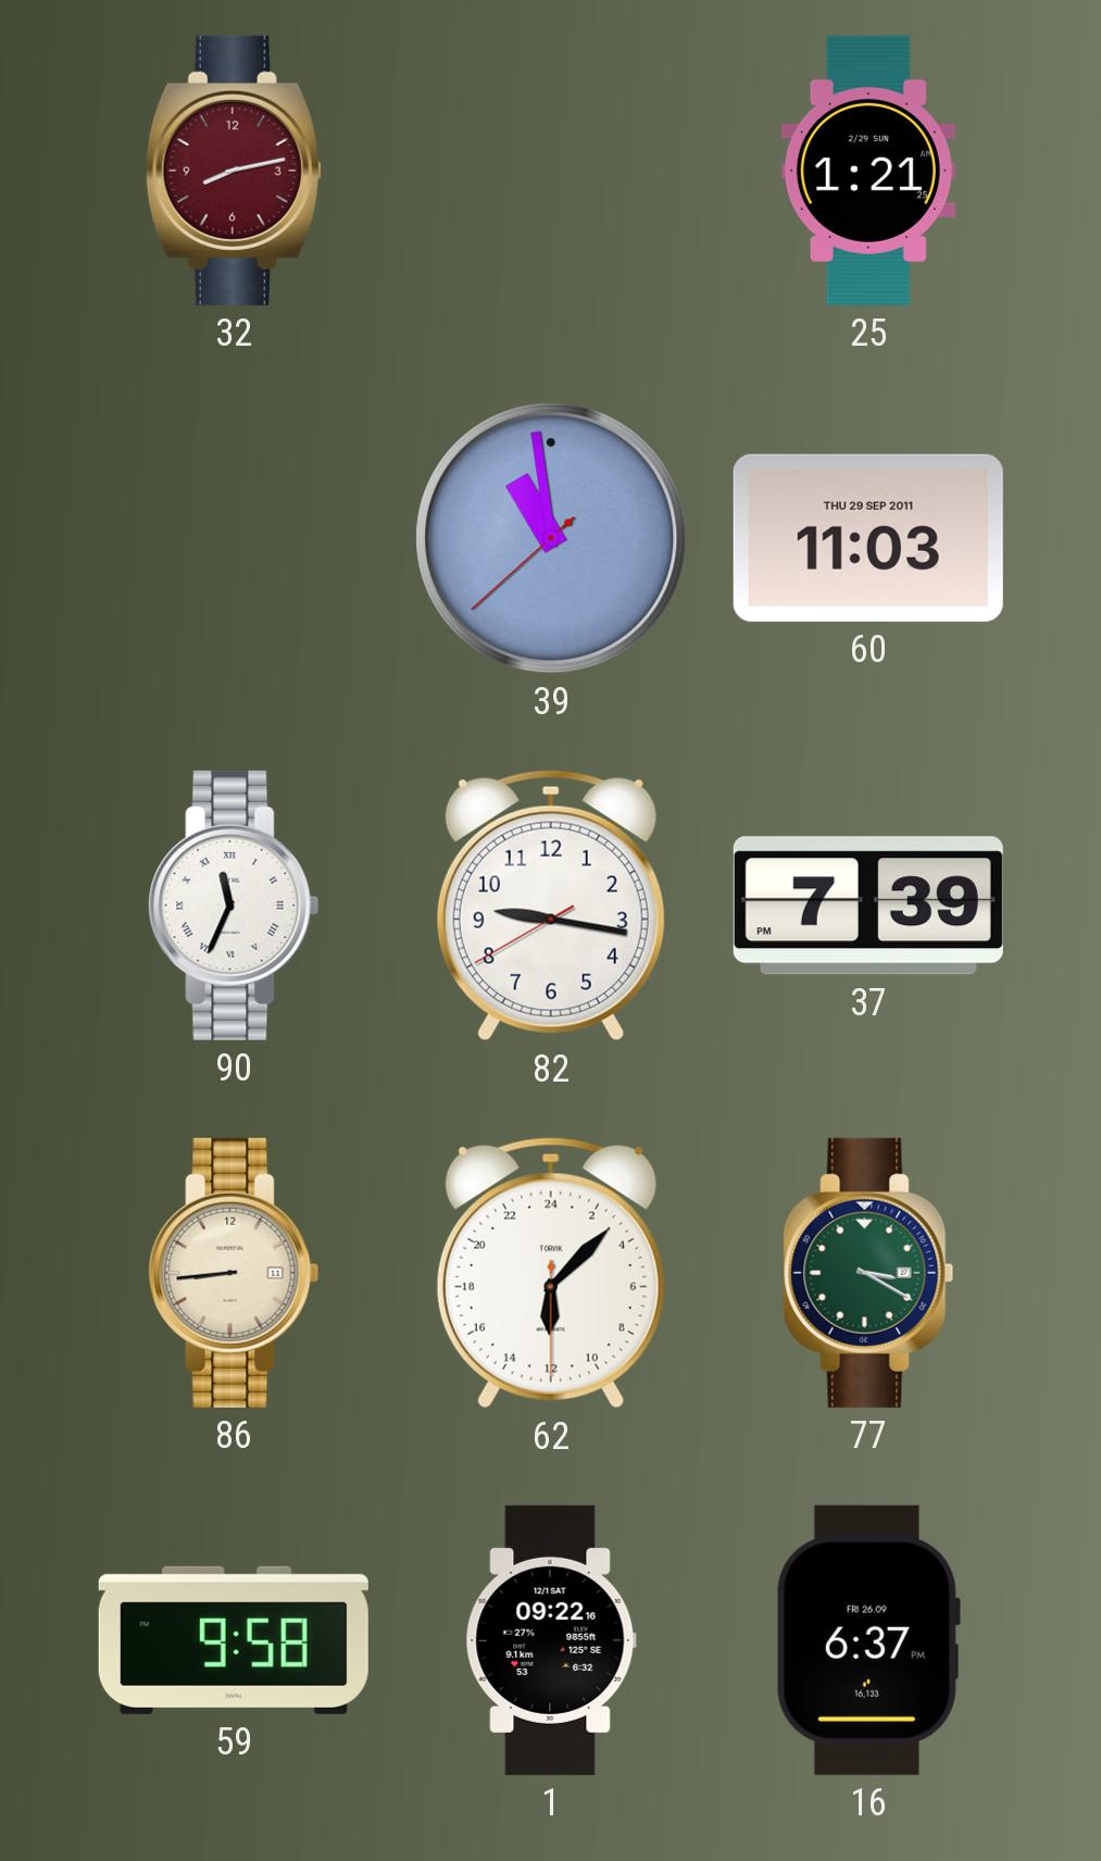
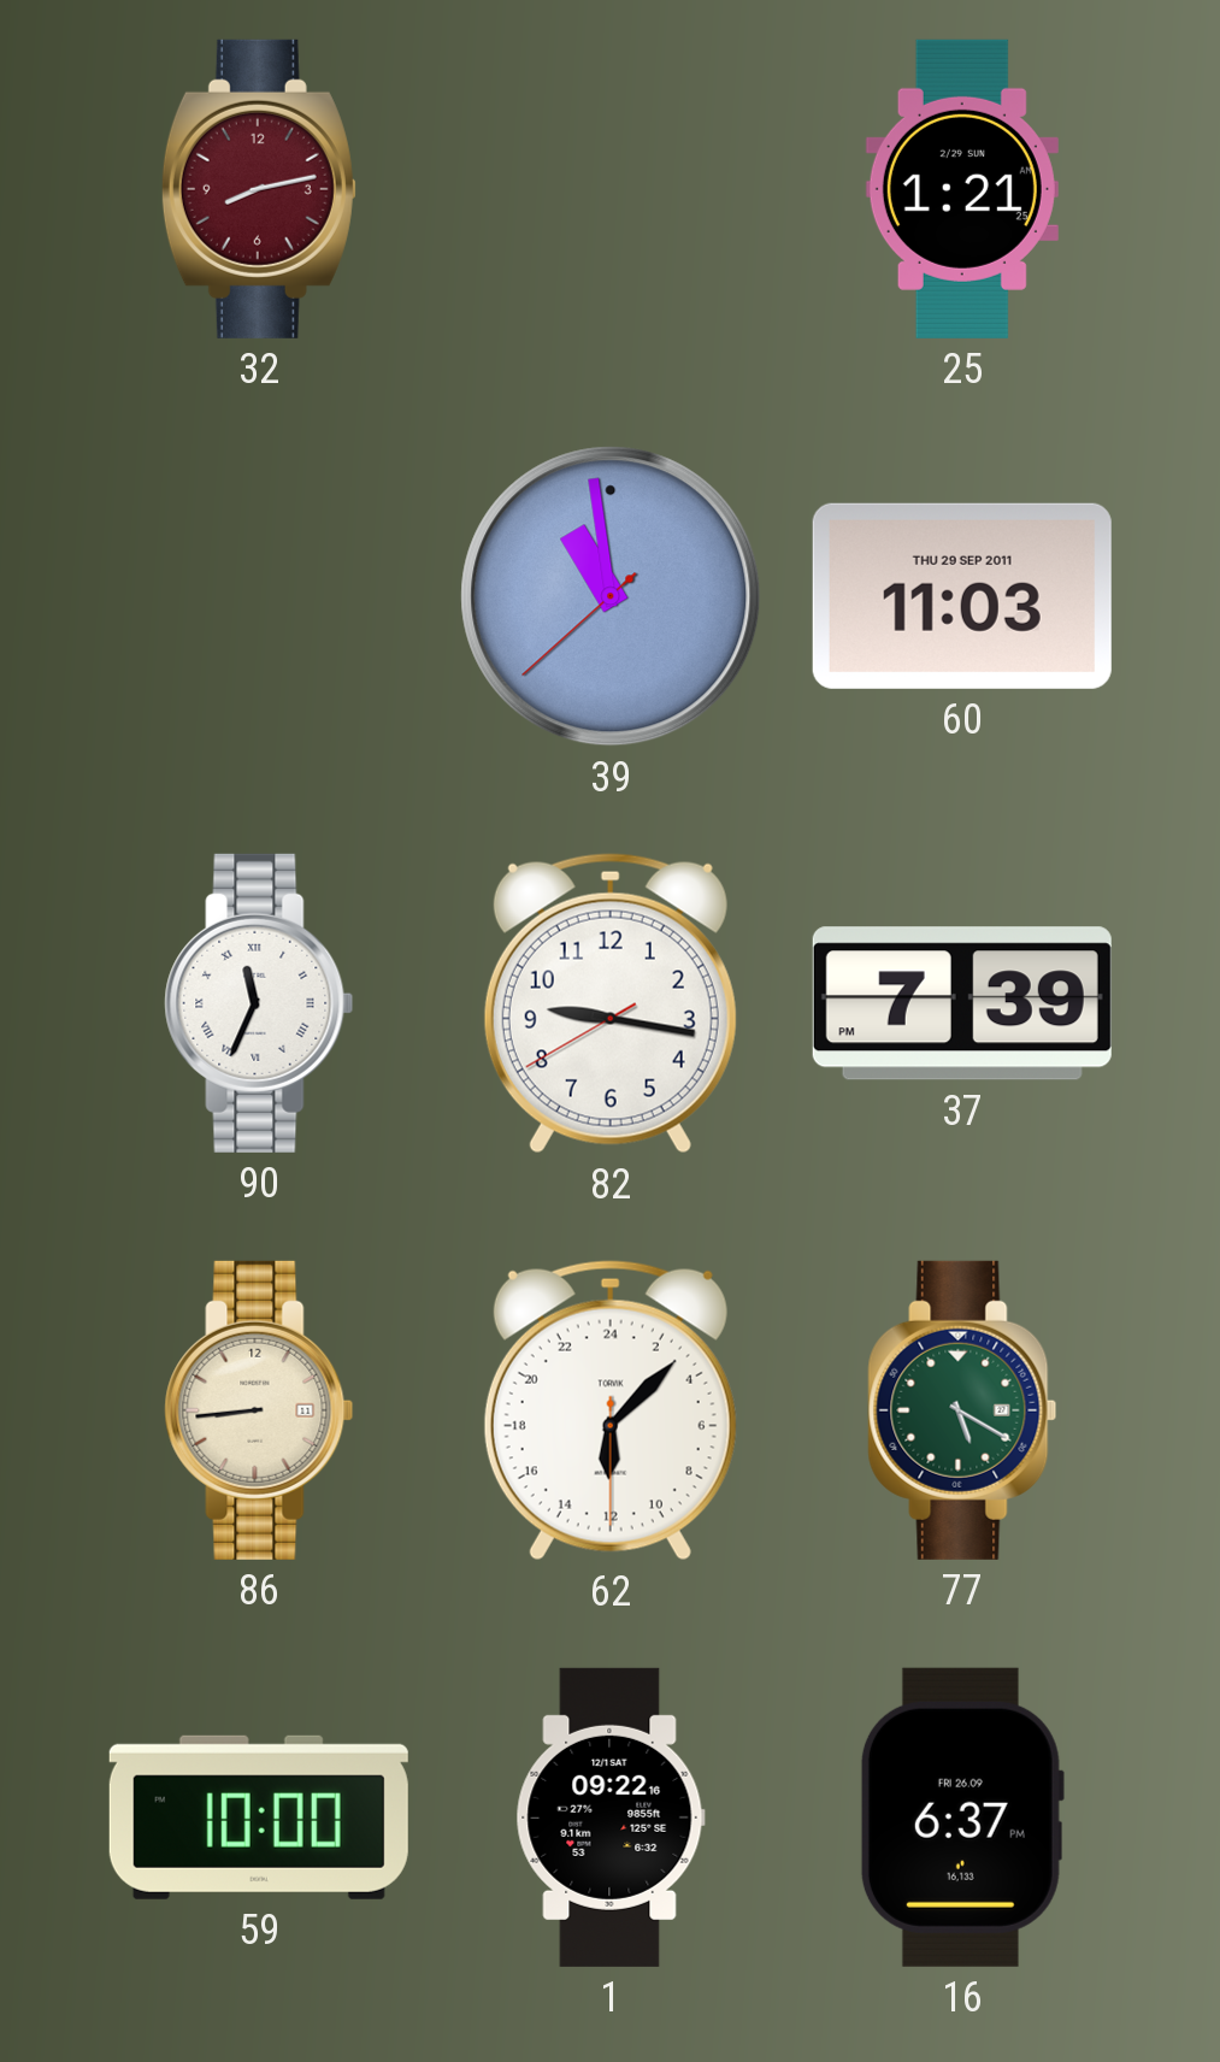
77: 3:20 -> 5:20
59: 9:58 -> 10:00
